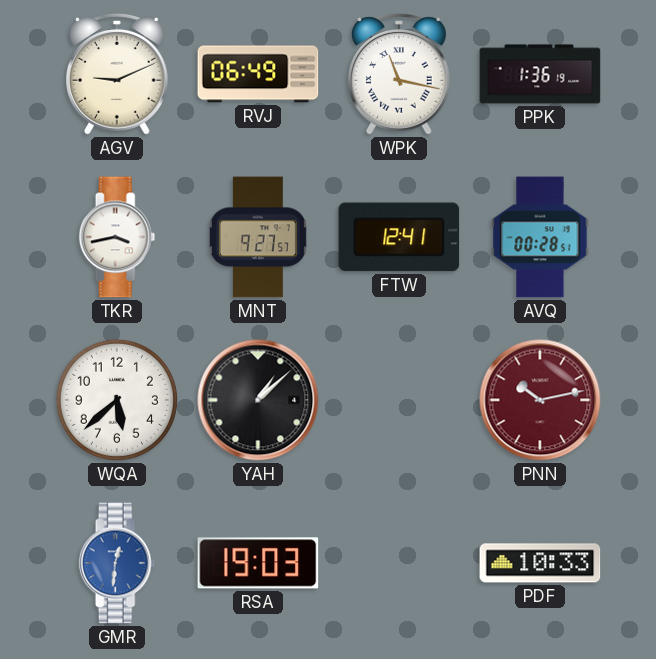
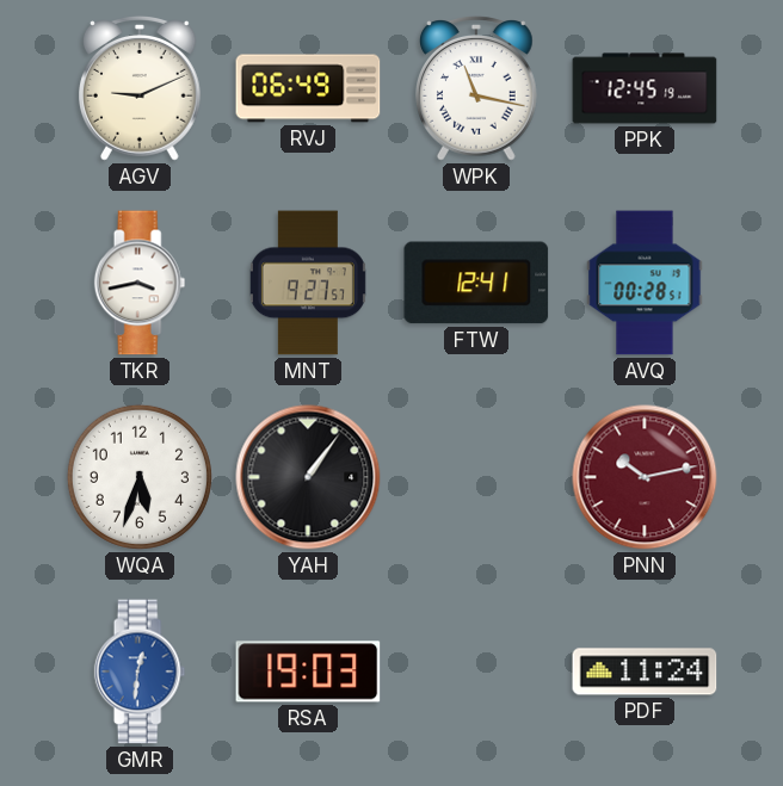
PPK: 1:36 -> 12:45
WQA: 5:38 -> 5:33
YAH: 1:08 -> 1:06
PDF: 10:33 -> 11:24
